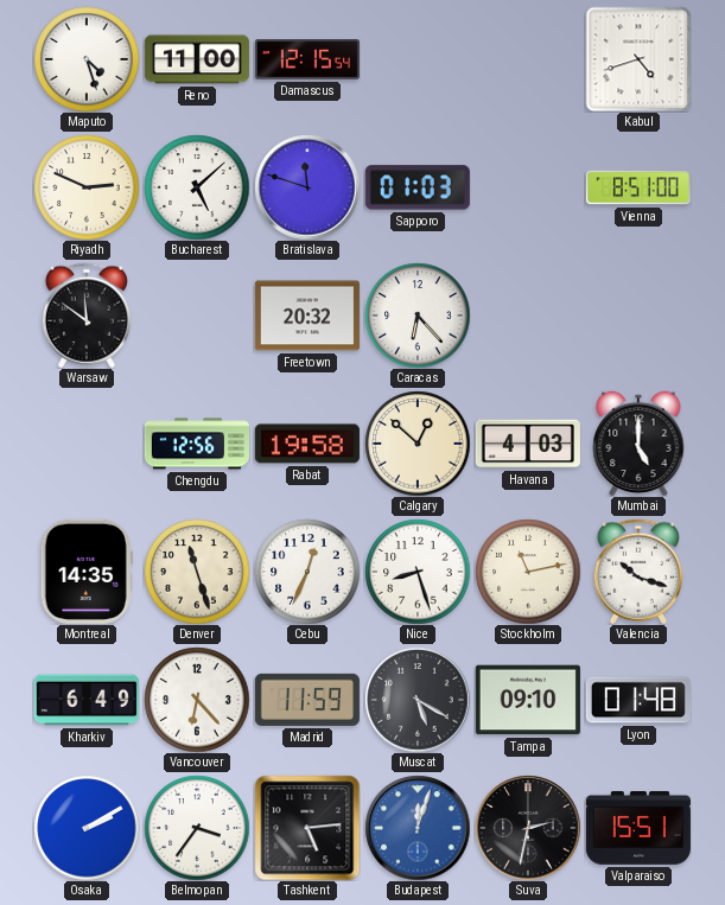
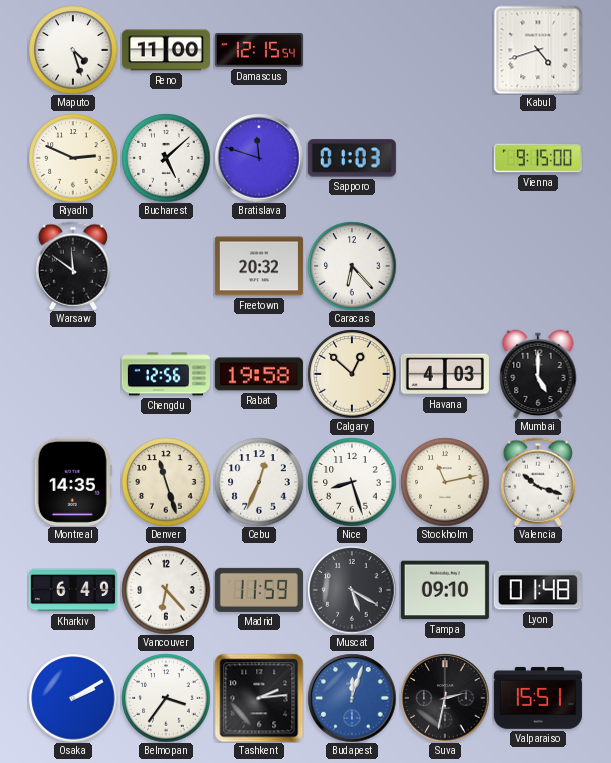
Vienna: 8:51 -> 9:15
Tashkent: 5:14 -> 2:14
